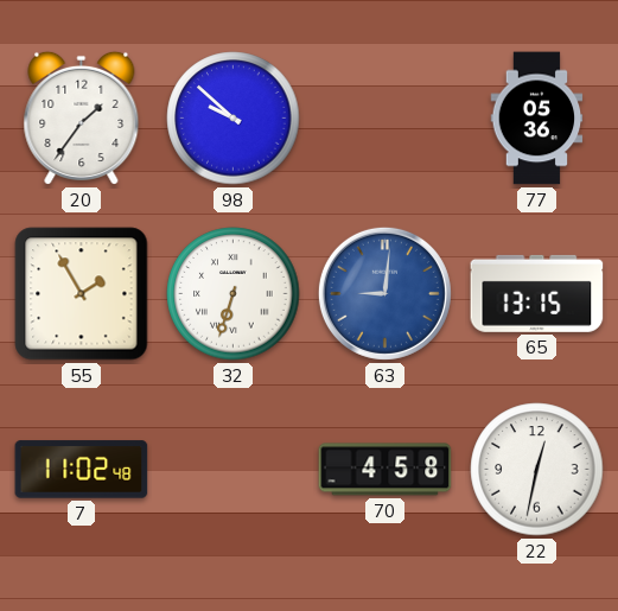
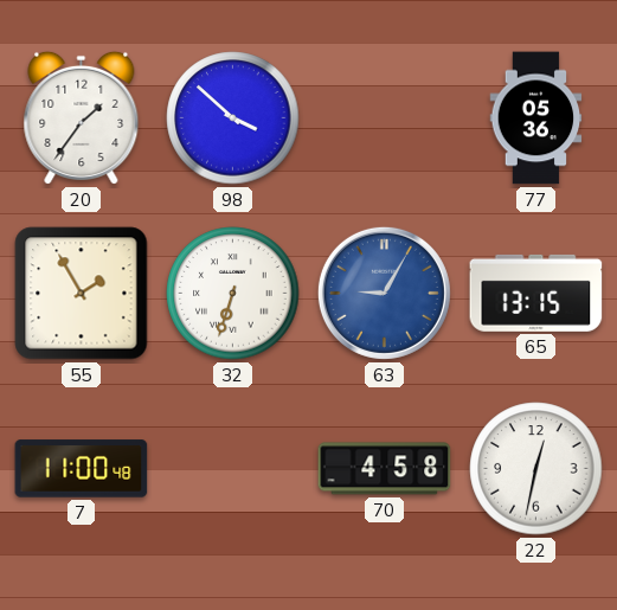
98: 9:52 -> 3:52
63: 9:01 -> 9:05
7: 11:02 -> 11:00
